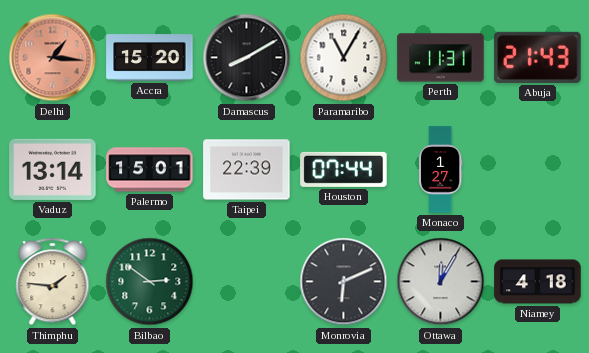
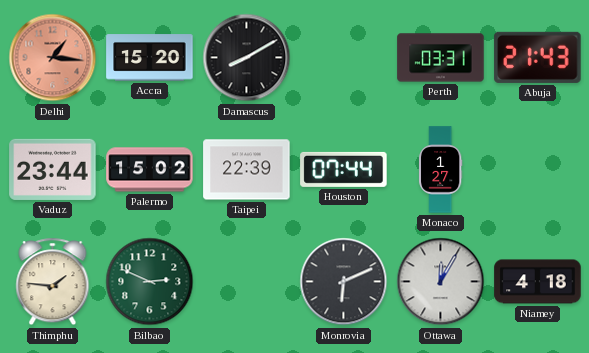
Paramaribo: 11:05 -> none
Perth: 11:31 -> 03:31
Vaduz: 13:14 -> 23:44
Palermo: 15:01 -> 15:02
Bilbao: 2:51 -> 2:49
